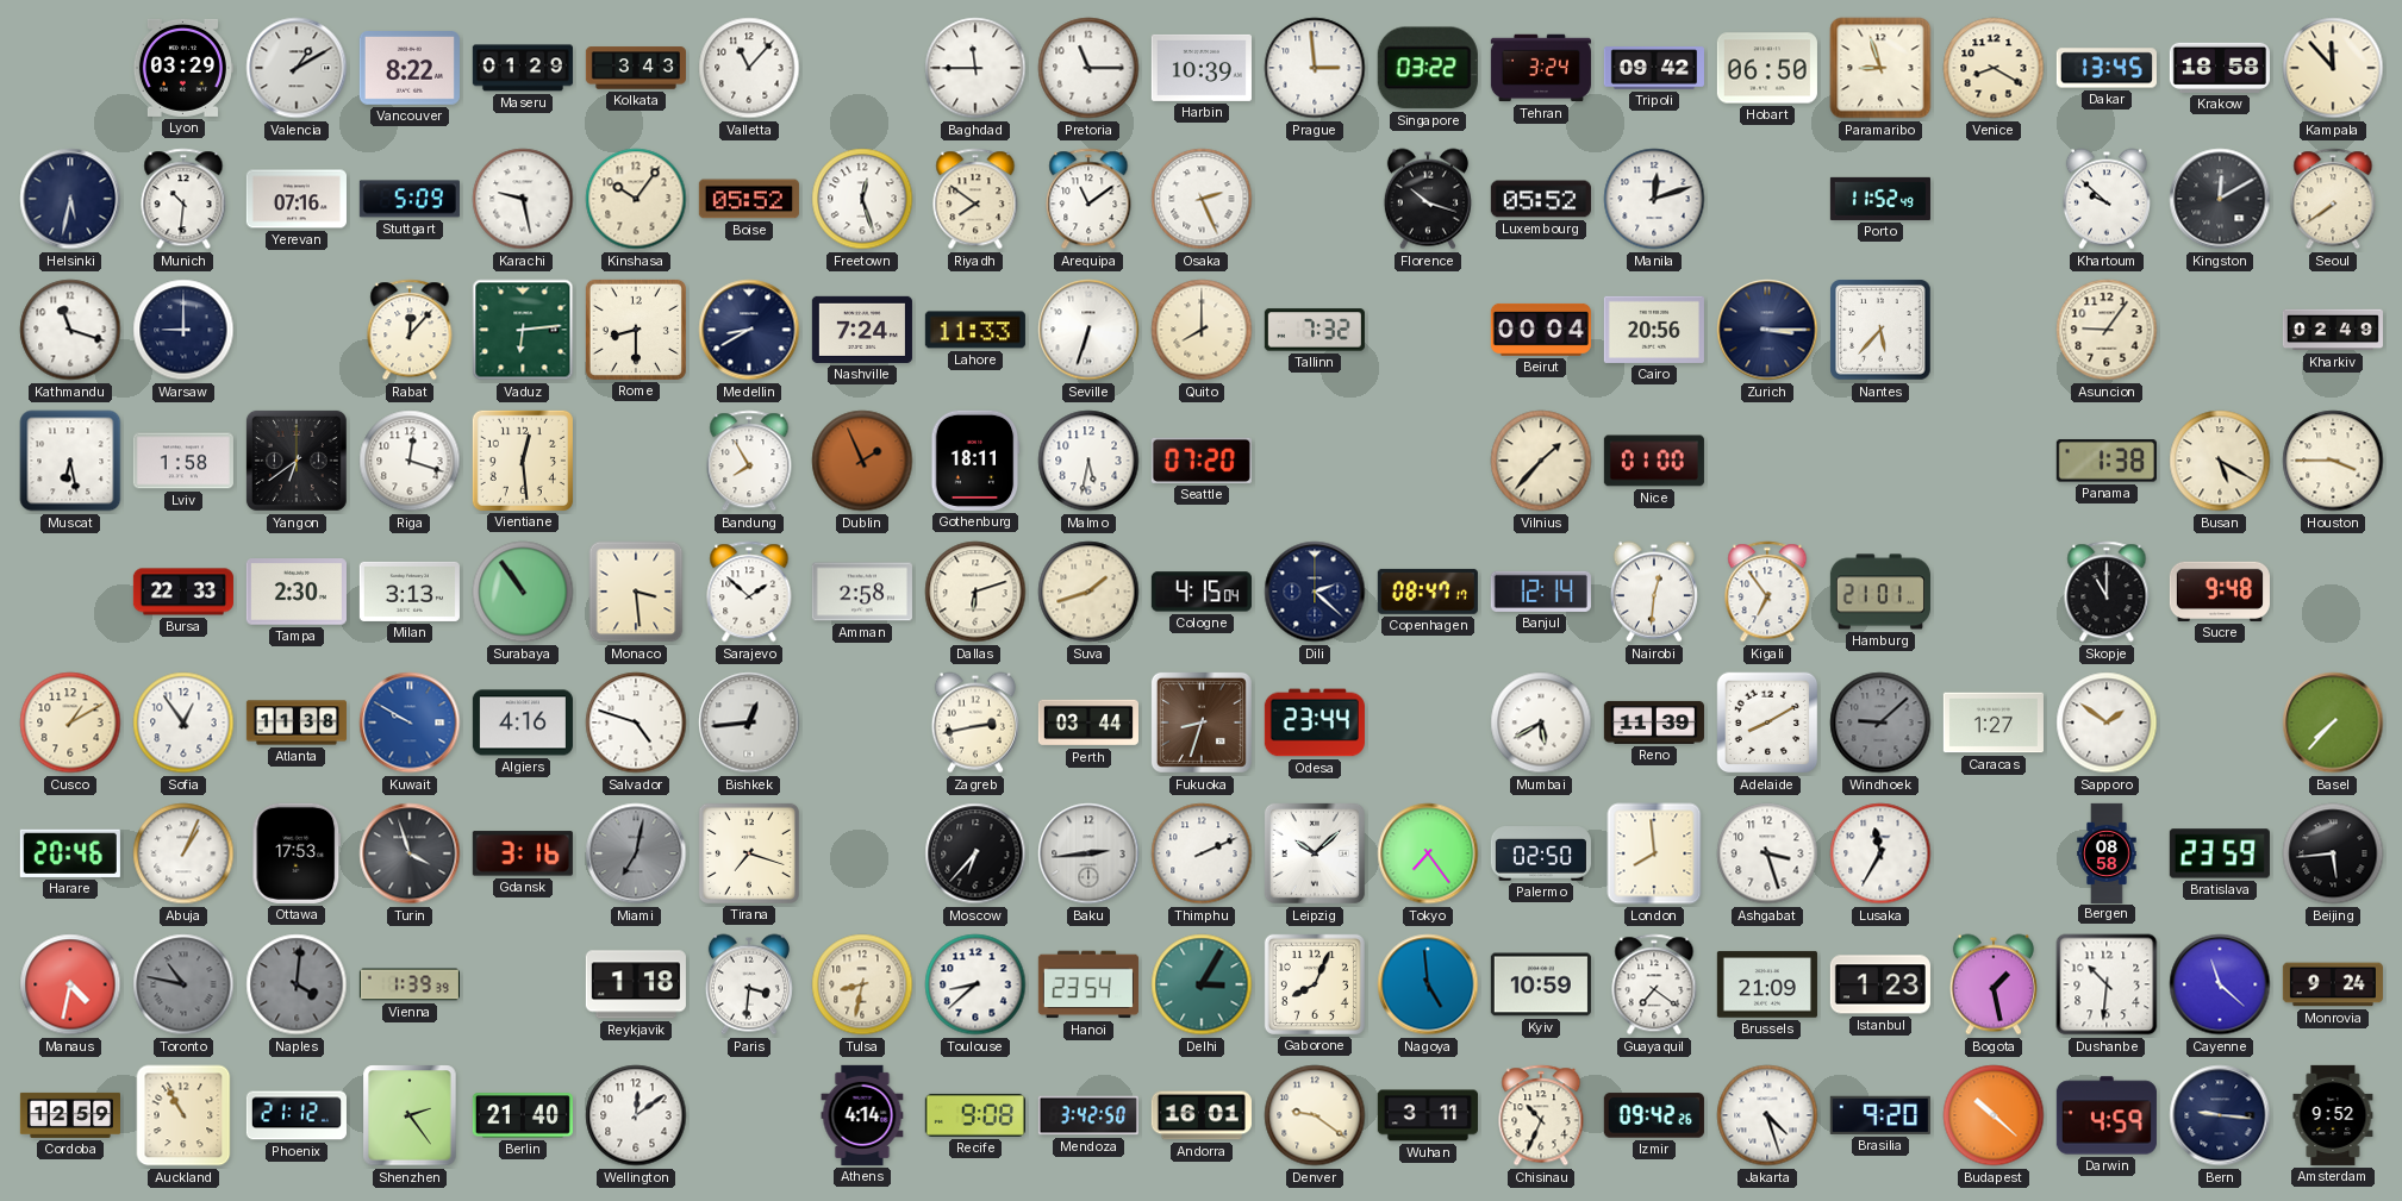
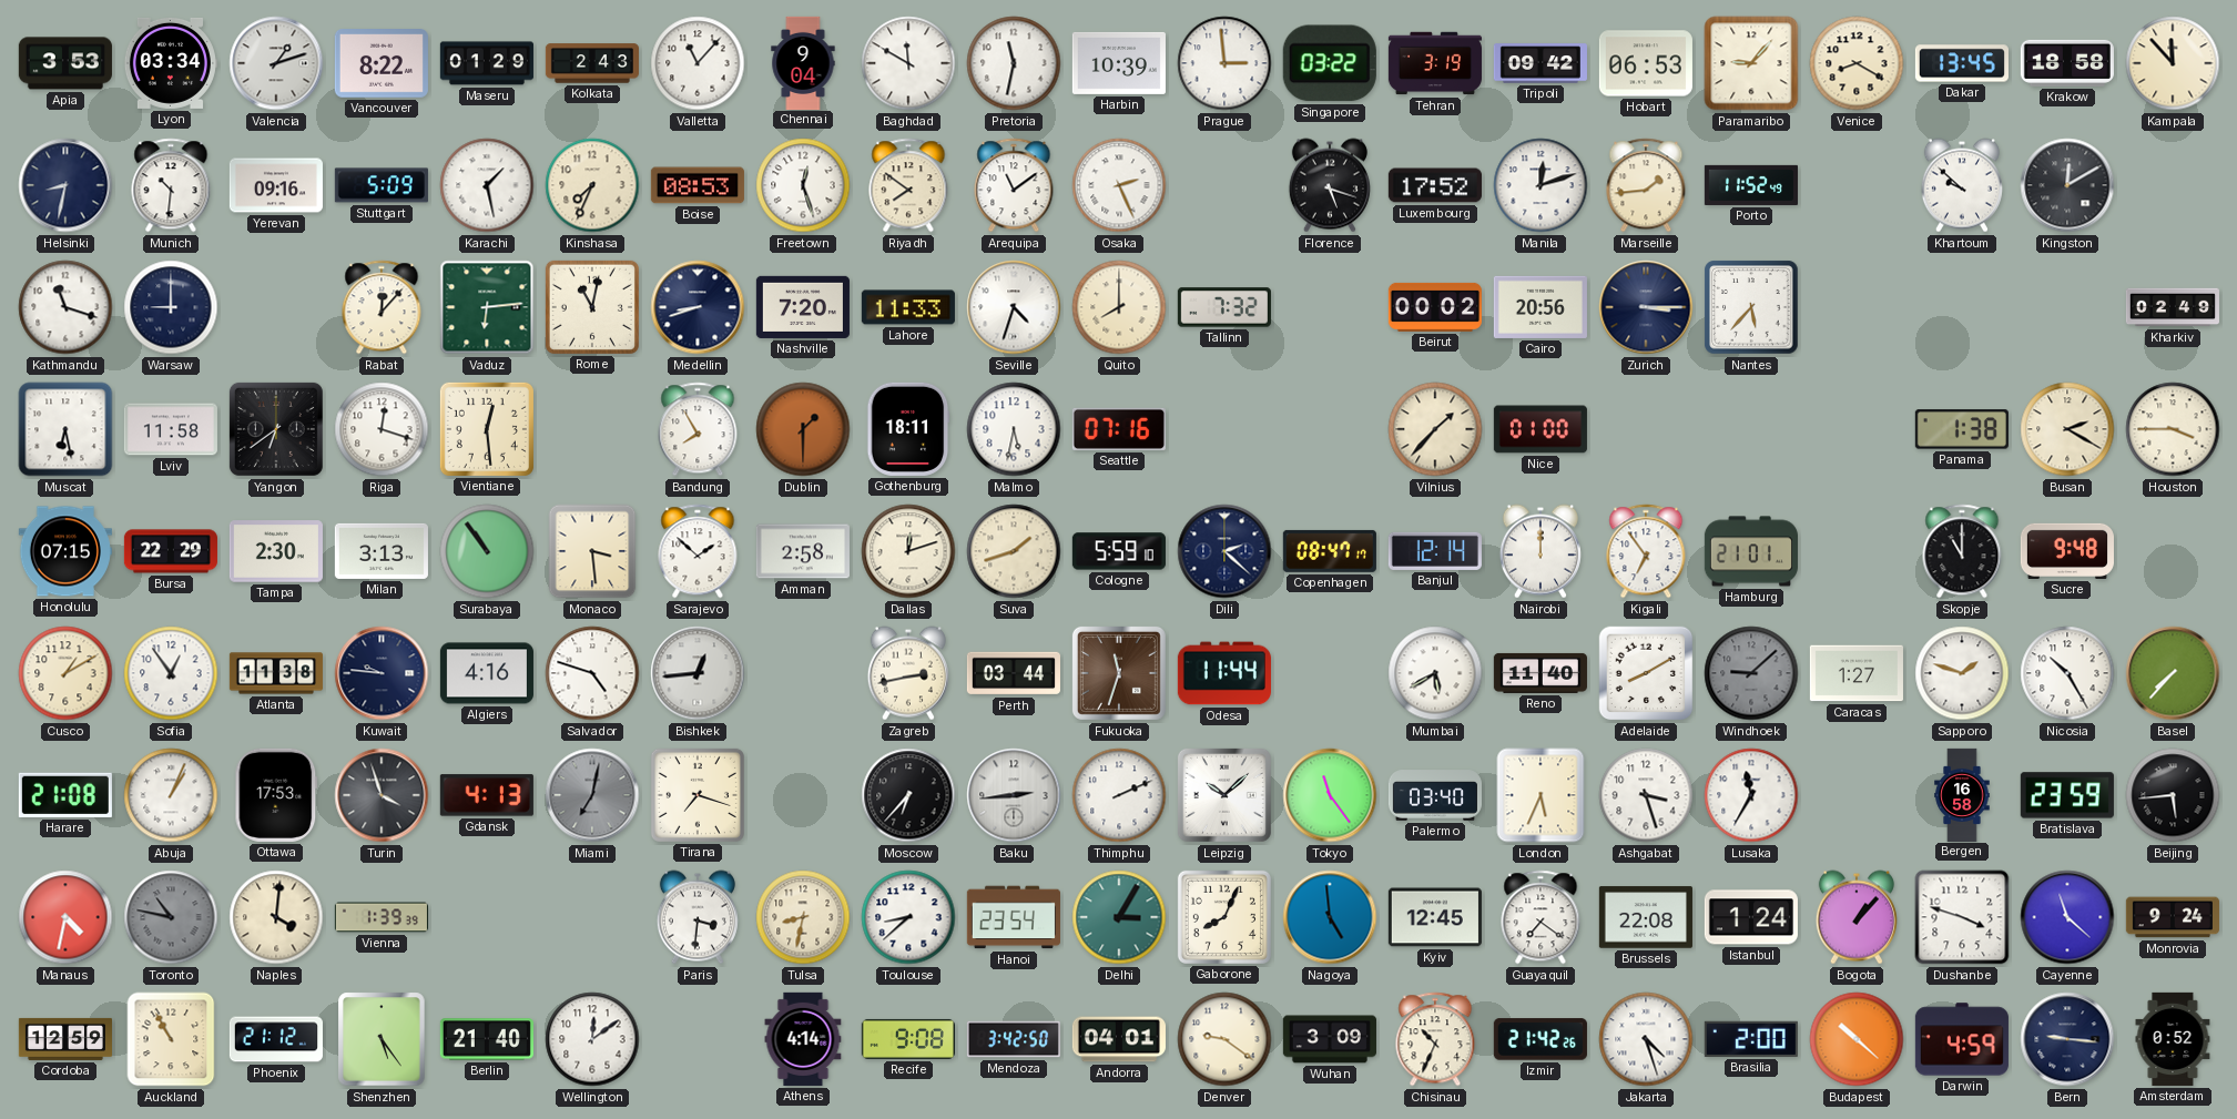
Apia: none -> 3:53
Lyon: 03:29 -> 03:34
Valencia: 1:10 -> 1:12
Kolkata: 3:43 -> 2:43
Chennai: none -> 9:04
Baghdad: 11:45 -> 11:50
Pretoria: 11:15 -> 11:32
Tehran: 3:24 -> 3:19
Hobart: 06:50 -> 06:53
Paramaribo: 8:57 -> 9:07
Helsinki: 5:32 -> 8:32
Yerevan: 07:16 -> 09:16
Karachi: 9:28 -> 1:28
Kinshasa: 10:06 -> 7:34
Boise: 05:52 -> 08:53
Florence: 10:18 -> 5:18
Luxembourg: 05:52 -> 17:52
Marseille: none -> 1:44
Seoul: 7:39 -> none
Rome: 8:30 -> 11:02
Medellin: 8:40 -> 8:42
Nashville: 7:24 -> 7:20
Seville: 6:33 -> 4:33
Beirut: 00:04 -> 00:02
Asuncion: 9:06 -> none
Lviv: 1:58 -> 11:58
Dublin: 1:56 -> 1:30
Seattle: 07:20 -> 07:16
Busan: 5:20 -> 2:20
Honolulu: none -> 07:15
Bursa: 22:33 -> 22:29
Dallas: 6:12 -> 12:12
Cologne: 4:15 -> 5:59
Nairobi: 12:31 -> 12:00
Kuwait: 9:50 -> 9:46
Kuwait dial: blue -> navy
Fukuoka: 8:33 -> 11:33
Odesa: 23:44 -> 11:44
Reno: 11:39 -> 11:40
Sapporo: 1:51 -> 1:48
Nicosia: none -> 10:25
Harare: 20:46 -> 21:08
Gdansk: 3:16 -> 4:13
Tokyo: 7:24 -> 11:24
Palermo: 02:50 -> 03:40
London: 7:59 -> 5:34
Bergen: 08:58 -> 16:58
Naples dial: grey -> cream
Reykjavik: 1:18 -> none
Kyiv: 10:59 -> 12:45
Brussels: 21:09 -> 22:08
Istanbul: 1:23 -> 1:24
Bogota: 1:28 -> 1:07
Dushanbe: 10:31 -> 3:48
Shenzhen: 2:24 -> 5:24
Andorra: 16:01 -> 04:01
Wuhan: 3:11 -> 3:09
Izmir: 09:42 -> 21:42
Brasilia: 9:20 -> 2:00
Amsterdam: 9:52 -> 0:52
